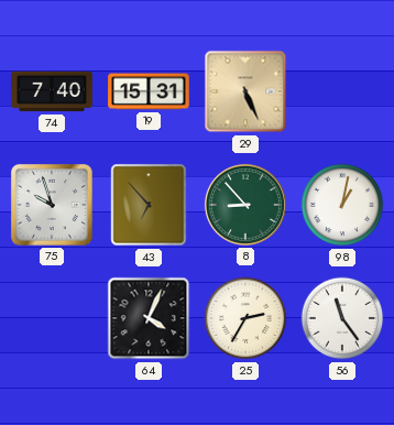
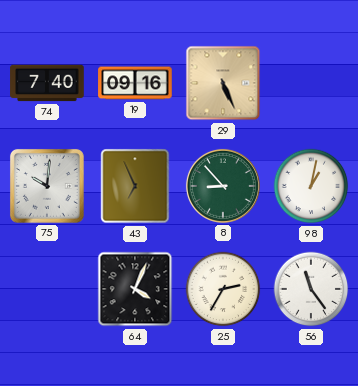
19: 15:31 -> 09:16
75: 9:57 -> 10:01
43: 6:53 -> 6:56
